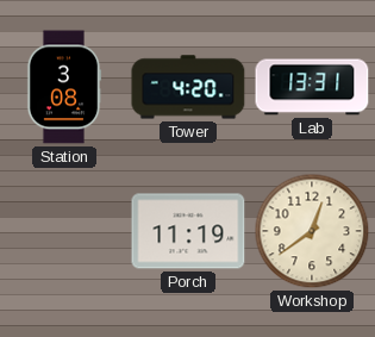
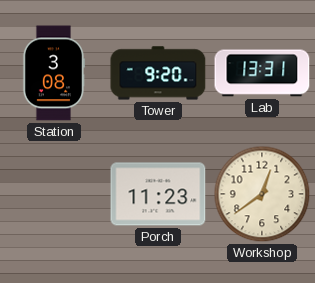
Tower: 4:20 -> 9:20
Porch: 11:19 -> 11:23
